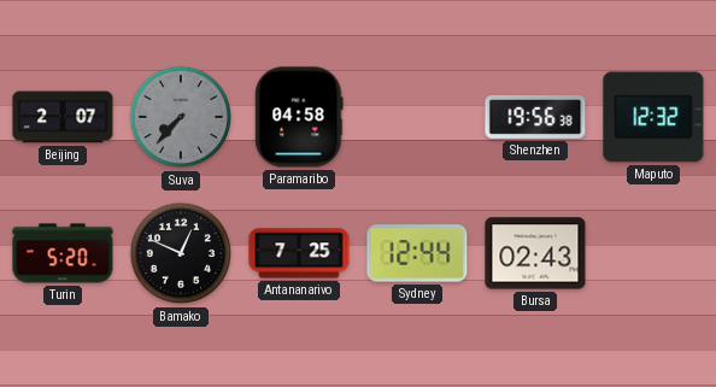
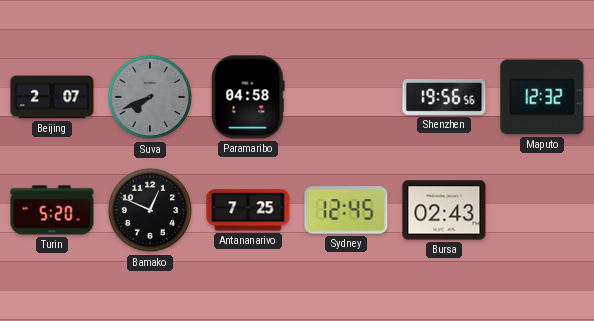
Suva: 7:37 -> 7:41
Shenzhen: 19:56:38 -> 19:56:56
Sydney: 12:44 -> 12:45
